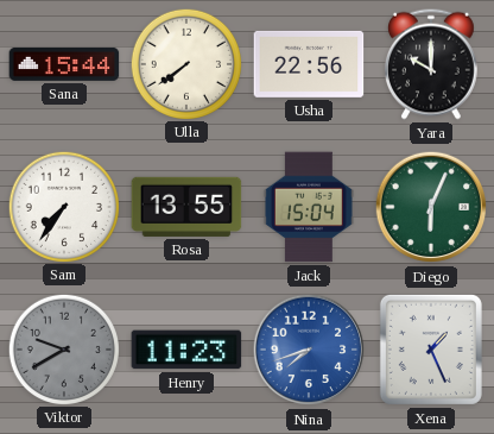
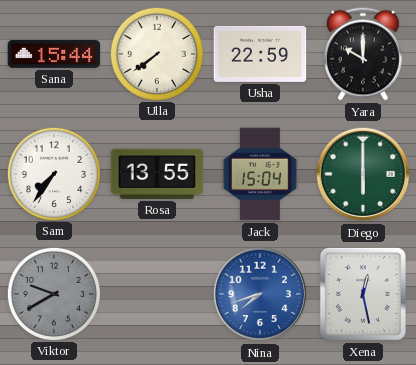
Usha: 22:56 -> 22:59
Diego: 6:04 -> 6:00
Henry: 11:23 -> none
Xena: 1:26 -> 12:28
